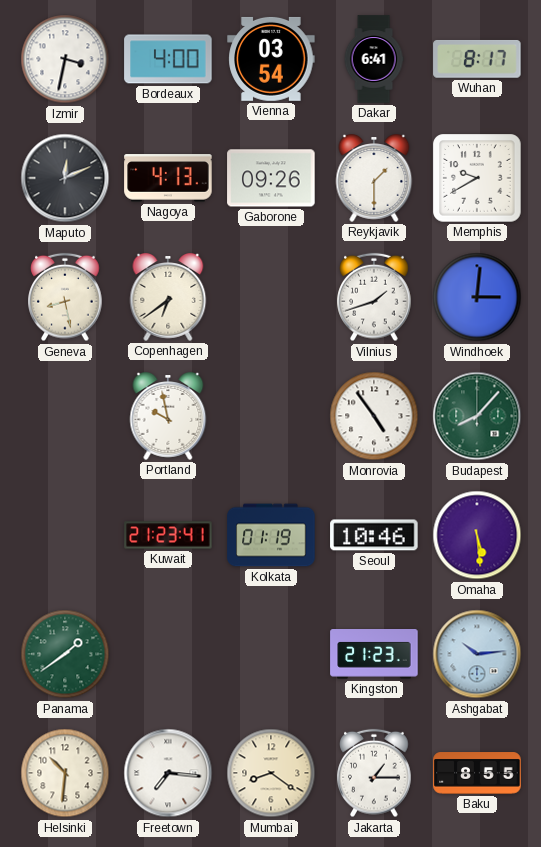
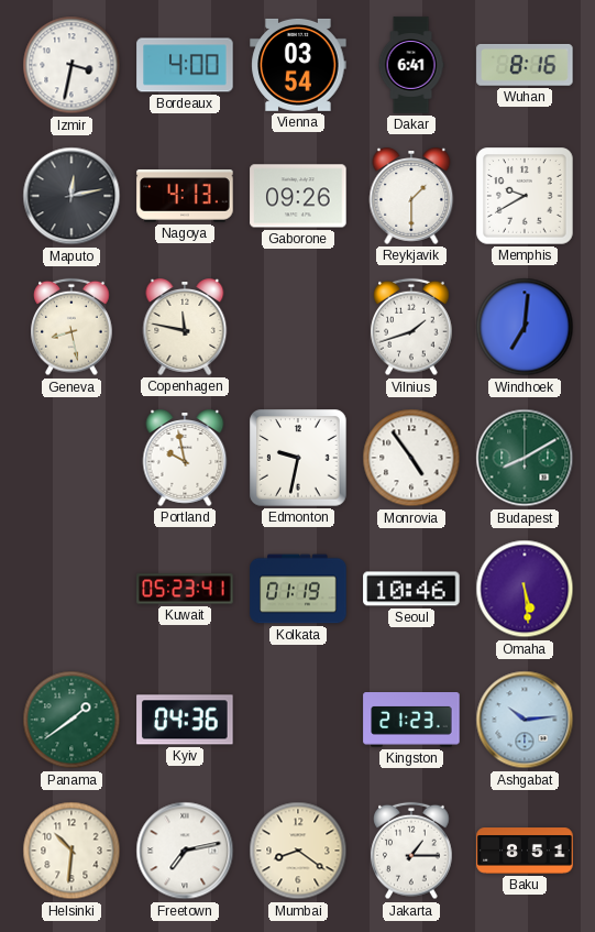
Wuhan: 8:17 -> 8:16
Maputo: 12:11 -> 12:13
Copenhagen: 6:39 -> 11:47
Windhoek: 3:01 -> 7:01
Edmonton: none -> 9:32
Budapest: 8:07 -> 8:10
Kuwait: 21:23 -> 05:23
Kyiv: none -> 04:36
Freetown: 7:16 -> 7:13
Baku: 8:55 -> 8:51
